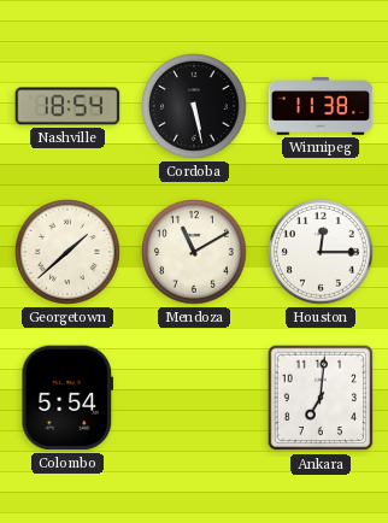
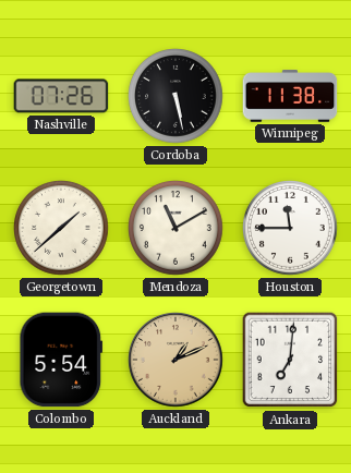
Nashville: 18:54 -> 07:26
Houston: 12:15 -> 11:45
Auckland: none -> 1:11
